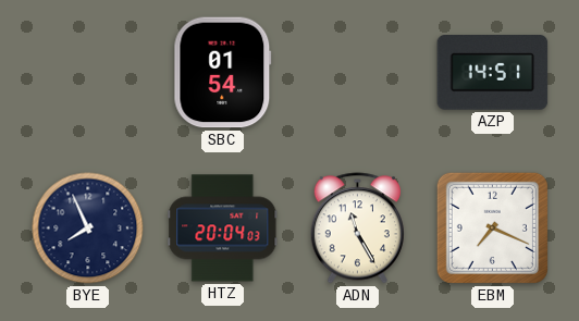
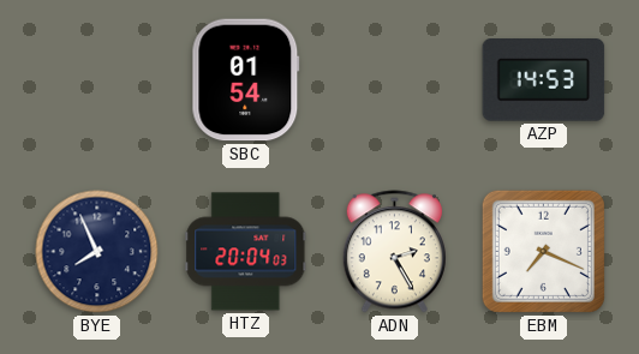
AZP: 14:51 -> 14:53
ADN: 11:25 -> 2:25
